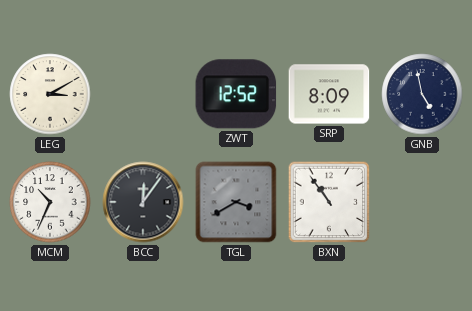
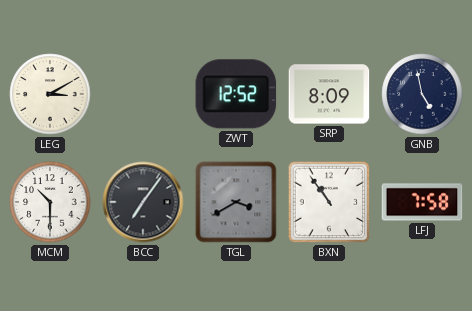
MCM: 10:34 -> 10:30
BCC: 12:06 -> 7:06
LFJ: none -> 7:58
